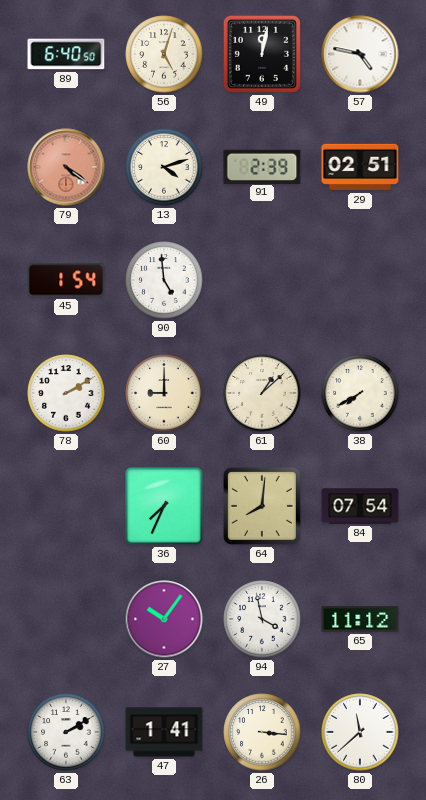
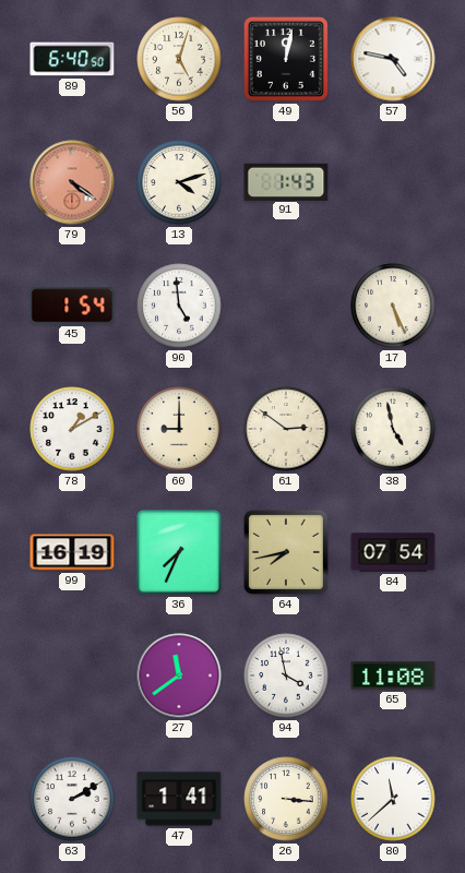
91: 2:39 -> 1:43
29: 02:51 -> none
17: none -> 5:26
78: 2:10 -> 1:10
61: 1:08 -> 2:51
38: 7:40 -> 4:58
99: none -> 16:19
64: 8:01 -> 7:43
27: 10:06 -> 11:39
65: 11:12 -> 11:08
